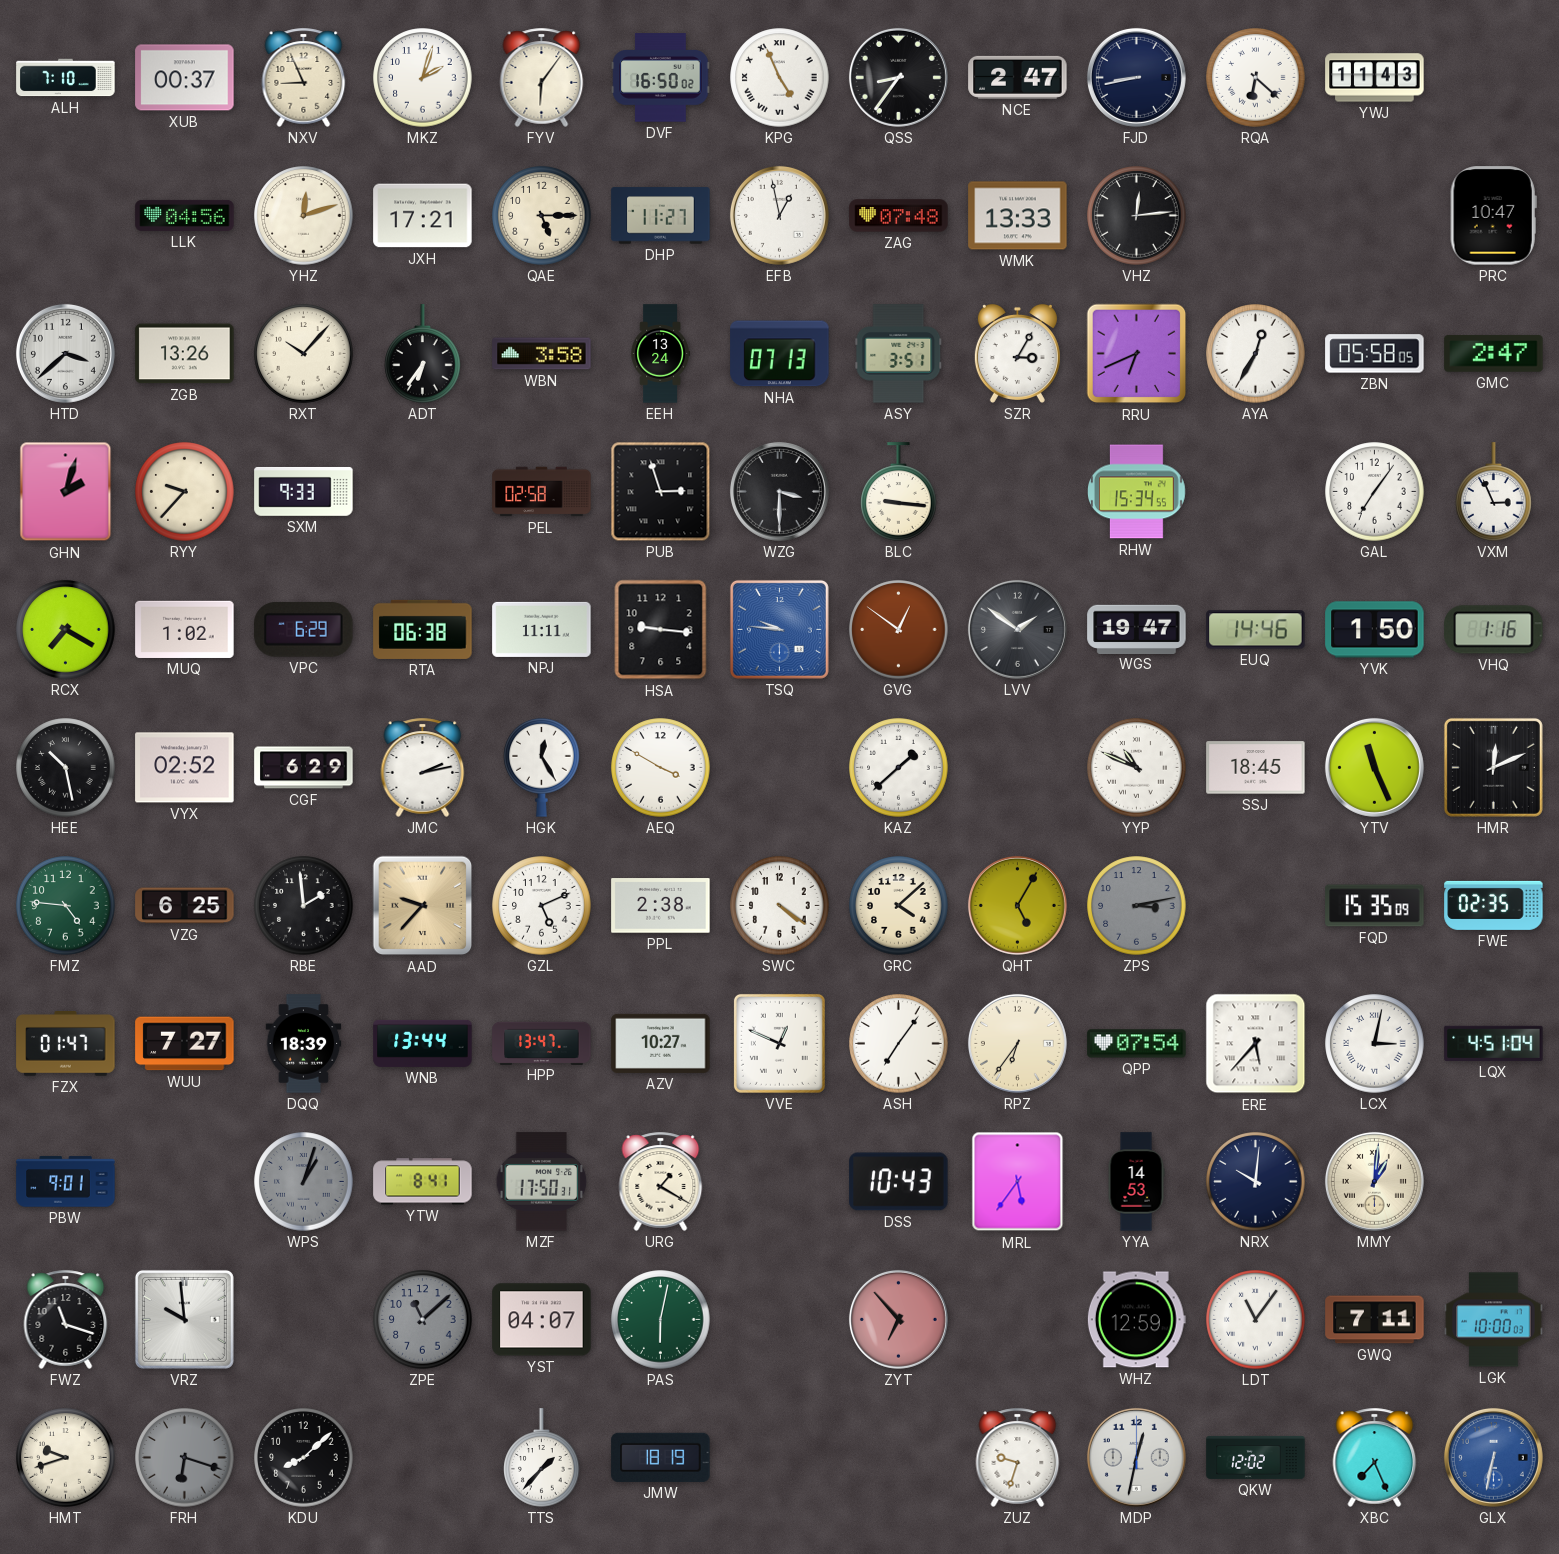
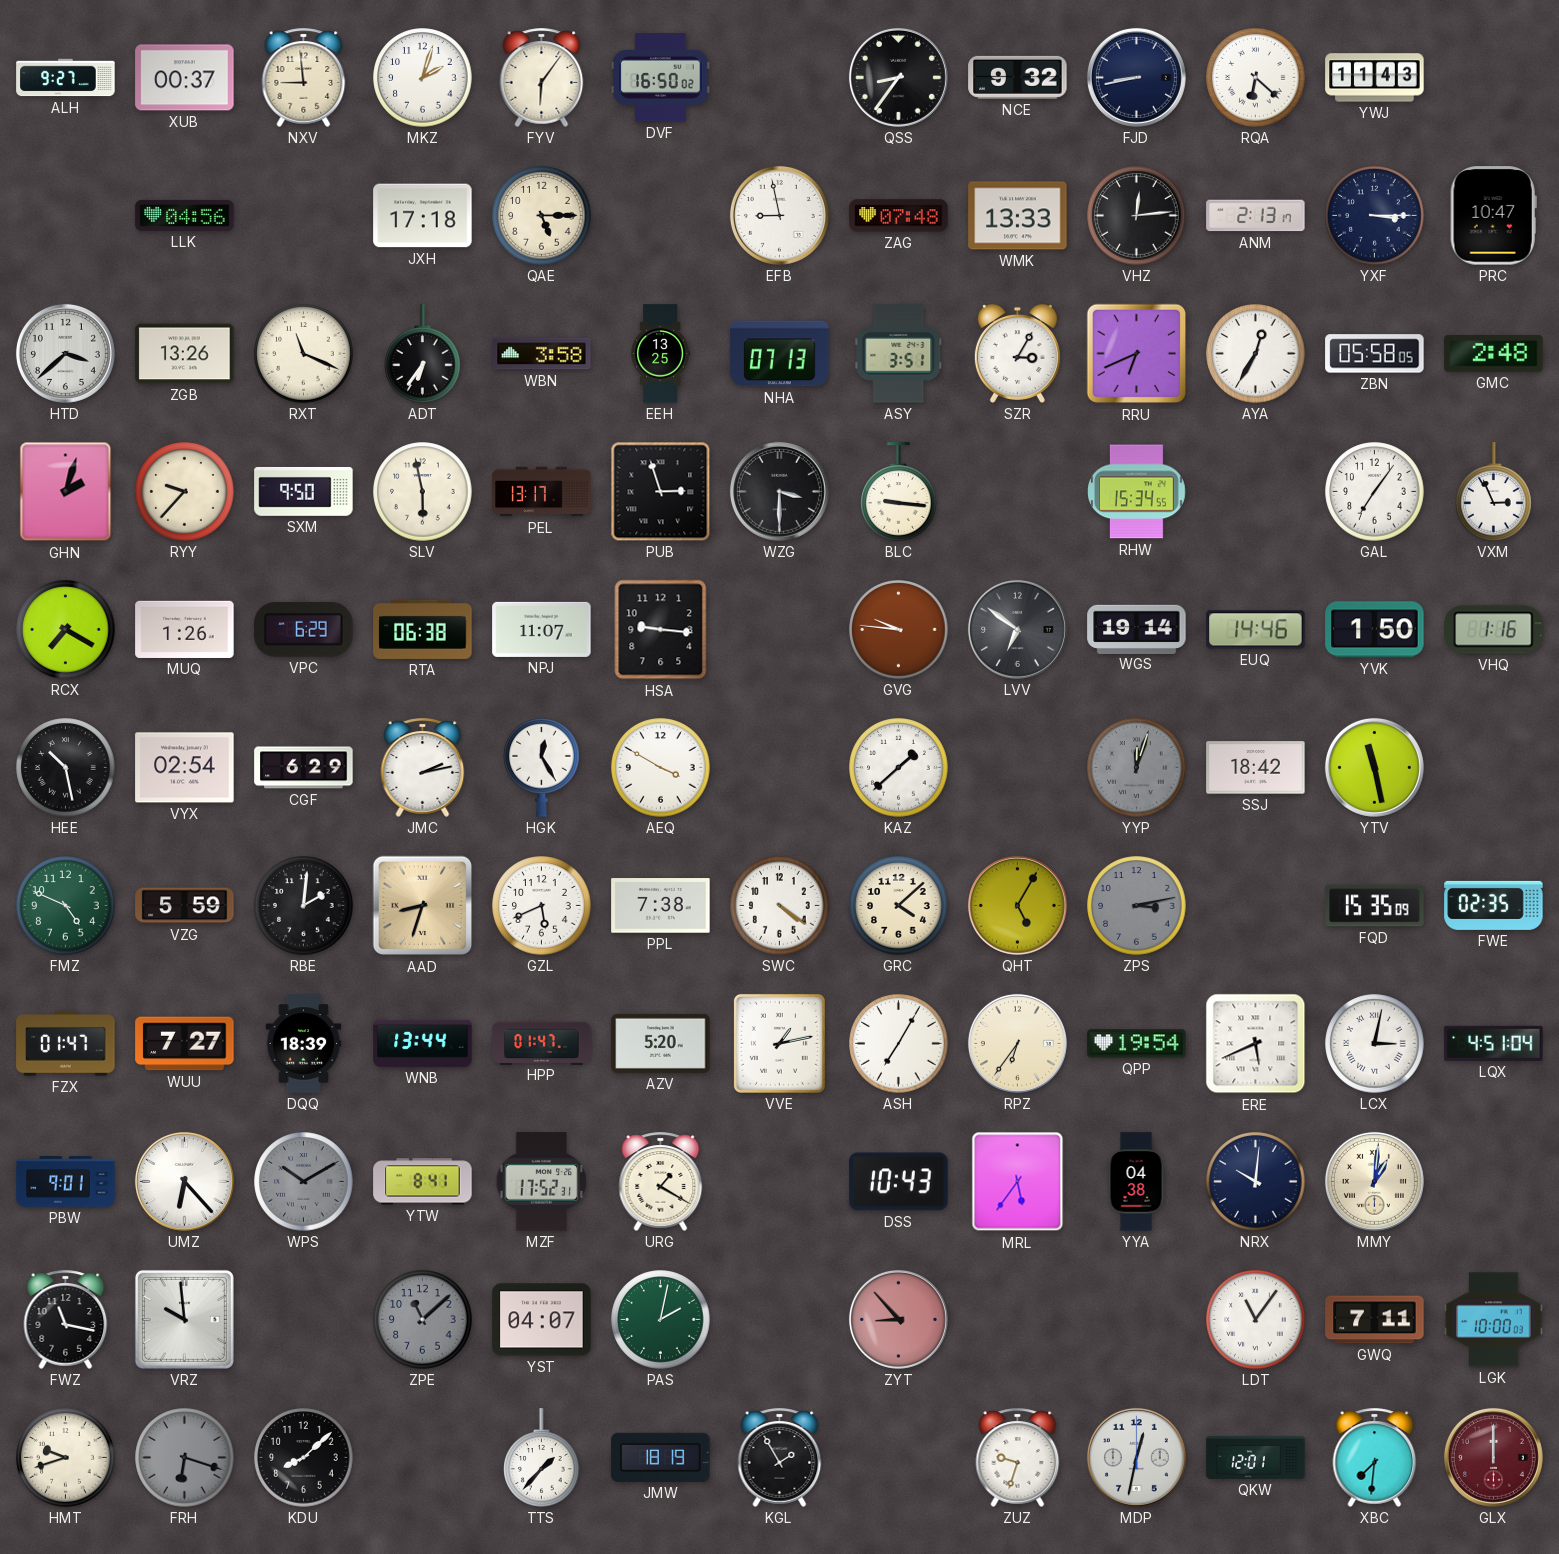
ALH: 7:10 -> 9:27
NXV: 8:56 -> 8:59
KPG: 4:56 -> none
NCE: 2:47 -> 9:32
YHZ: 12:12 -> none
JXH: 17:21 -> 17:18
DHP: 11:27 -> none
EFB: 12:58 -> 8:58
ANM: none -> 2:13
YXF: none -> 3:15
RXT: 10:07 -> 11:19
EEH: 13:24 -> 13:25
GMC: 2:47 -> 2:48
SXM: 9:33 -> 9:50
SLV: none -> 5:58
PEL: 02:58 -> 13:17
MUQ: 1:02 -> 1:26
NPJ: 11:11 -> 11:07
TSQ: 9:46 -> none
GVG: 12:51 -> 9:46
LVV: 1:51 -> 6:51
WGS: 19:47 -> 19:14
VYX: 02:52 -> 02:54
YYP: 10:49 -> 12:03
YYP dial: white -> grey
SSJ: 18:45 -> 18:42
YTV: 11:26 -> 11:28
HMR: 12:11 -> none
FMZ: 4:46 -> 4:49
VZG: 6:25 -> 5:59
RBE: 1:59 -> 2:01
AAD: 9:37 -> 8:33
GZL: 5:11 -> 5:41
PPL: 2:38 -> 7:38
HPP: 13:47 -> 01:47
AZV: 10:27 -> 5:20
VVE: 12:49 -> 1:13
ASH: 7:06 -> 7:05
QPP: 07:54 -> 19:54
ERE: 5:37 -> 5:41
UMZ: none -> 6:23
WPS: 1:03 -> 10:10
MZF: 17:50 -> 17:52
YYA: 14:53 -> 04:38
FWZ: 11:18 -> 11:17
PAS: 6:02 -> 2:02
ZYT: 6:53 -> 8:53
WHZ: 12:59 -> none
KGL: none -> 1:55
QKW: 12:02 -> 12:01
XBC: 7:26 -> 7:31
GLX: 6:32 -> 12:00
GLX dial: blue -> burgundy
